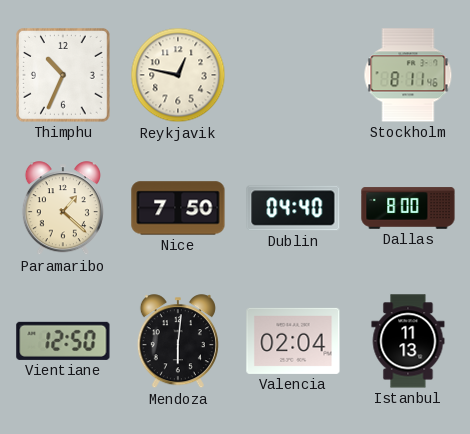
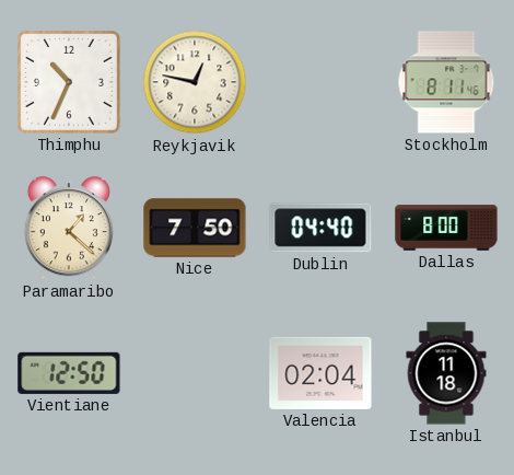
Mendoza: 6:01 -> none
Istanbul: 11:13 -> 11:18
